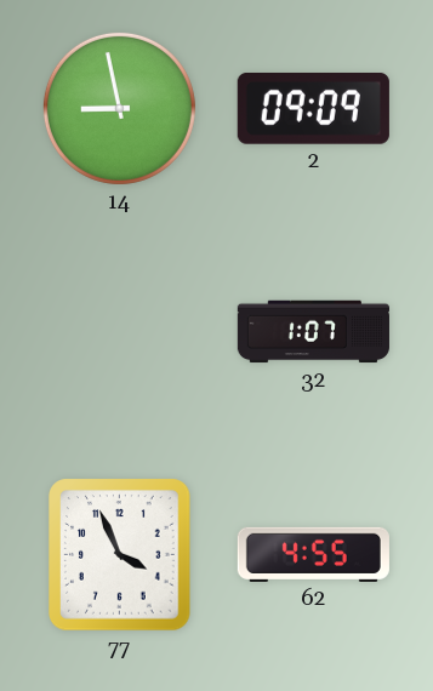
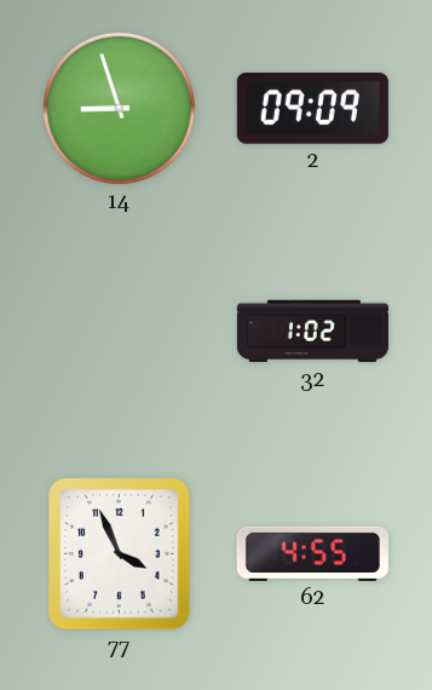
14: 8:58 -> 8:57
32: 1:07 -> 1:02
